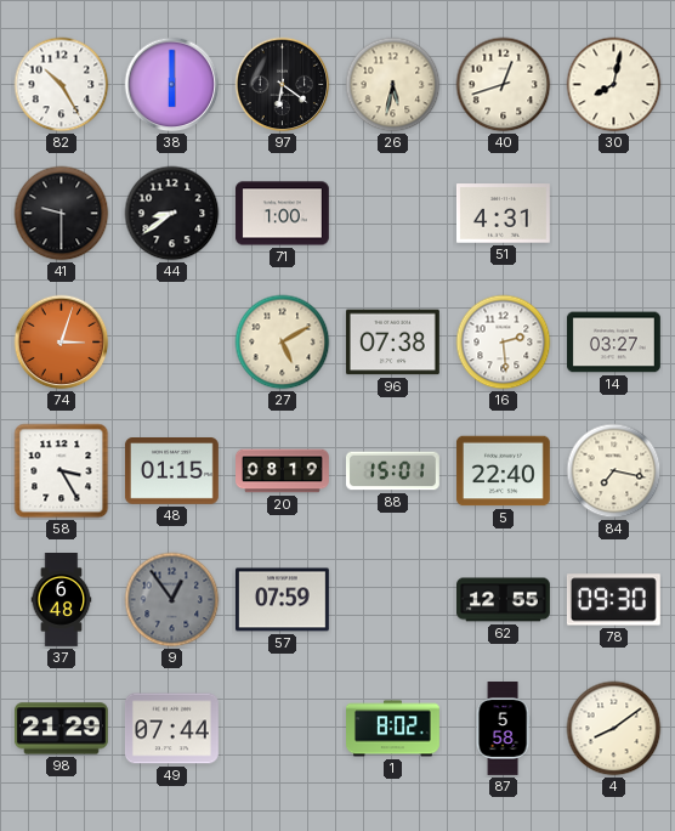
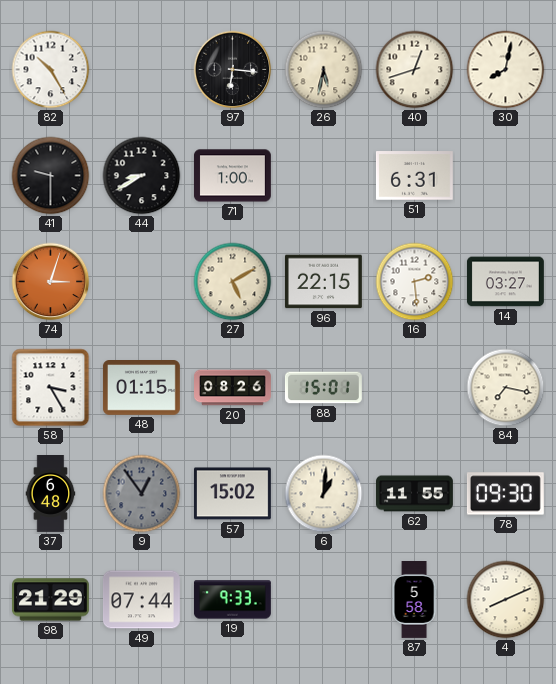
38: 6:00 -> none
97: 6:21 -> 6:16
44: 8:39 -> 8:40
51: 4:31 -> 6:31
96: 07:38 -> 22:15
20: 08:19 -> 08:26
5: 22:40 -> none
57: 07:59 -> 15:02
6: none -> 1:01
62: 12:55 -> 11:55
19: none -> 9:33
1: 8:02 -> none
4: 8:09 -> 8:11
